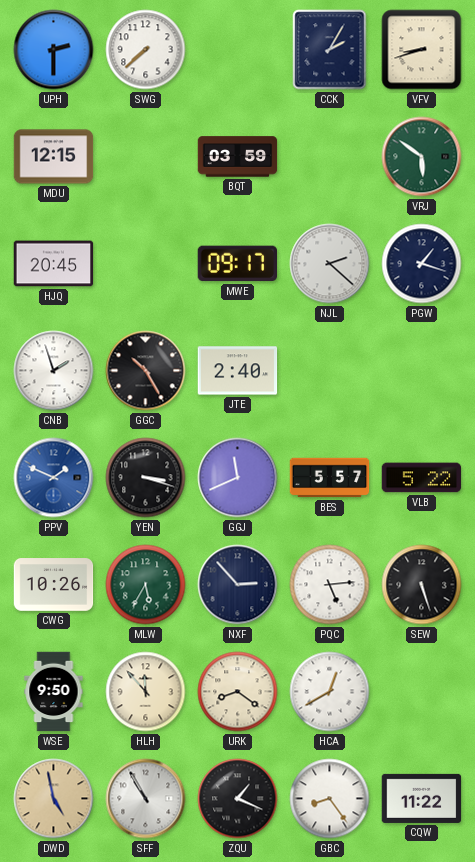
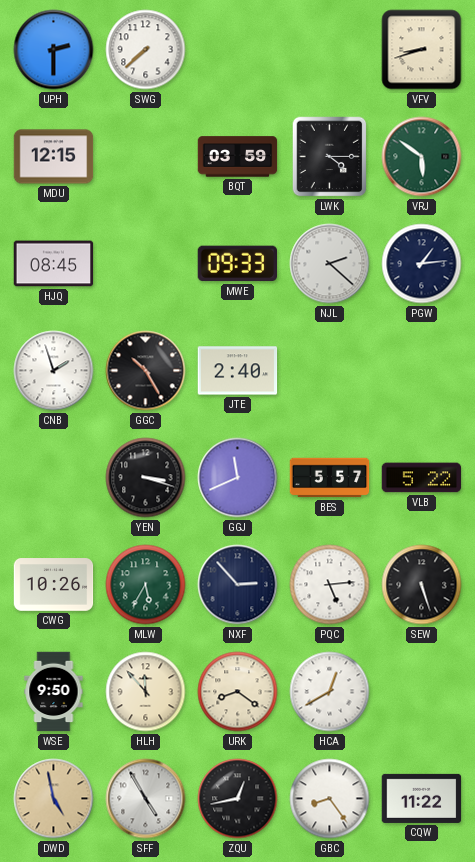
CCK: 2:05 -> none
LWK: none -> 4:15
HJQ: 20:45 -> 08:45
MWE: 09:17 -> 09:33
PGW: 1:18 -> 1:14
PPV: 1:49 -> none
SFF: 10:55 -> 4:55
ZQU: 1:19 -> 12:43
